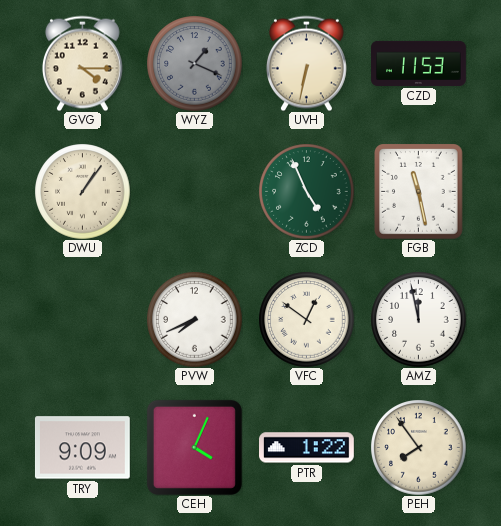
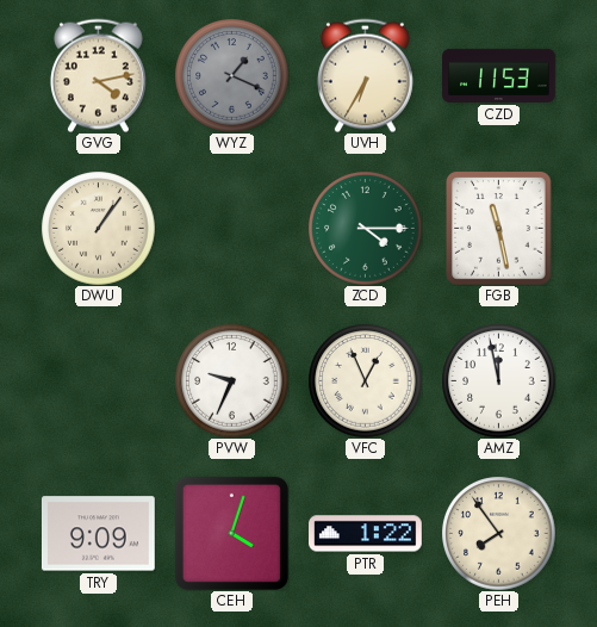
GVG: 4:15 -> 4:13
UVH: 6:32 -> 6:35
ZCD: 4:56 -> 4:15
PVW: 7:41 -> 9:34
VFC: 12:51 -> 12:56
CEH: 4:04 -> 4:03
